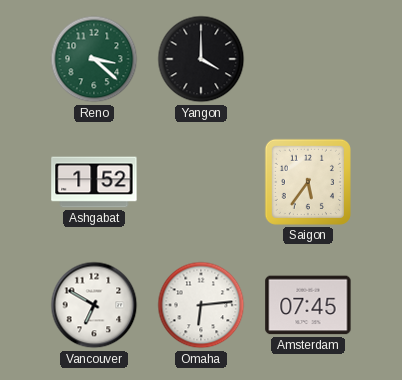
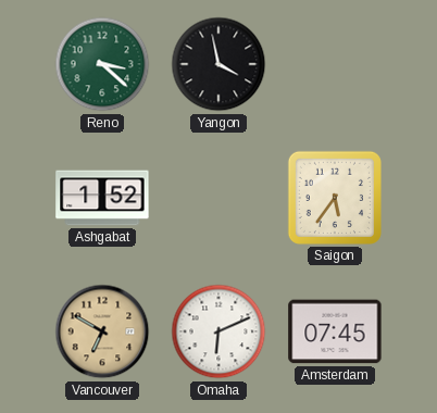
Yangon: 4:00 -> 3:58
Vancouver dial: white -> champagne
Omaha: 6:14 -> 6:11
